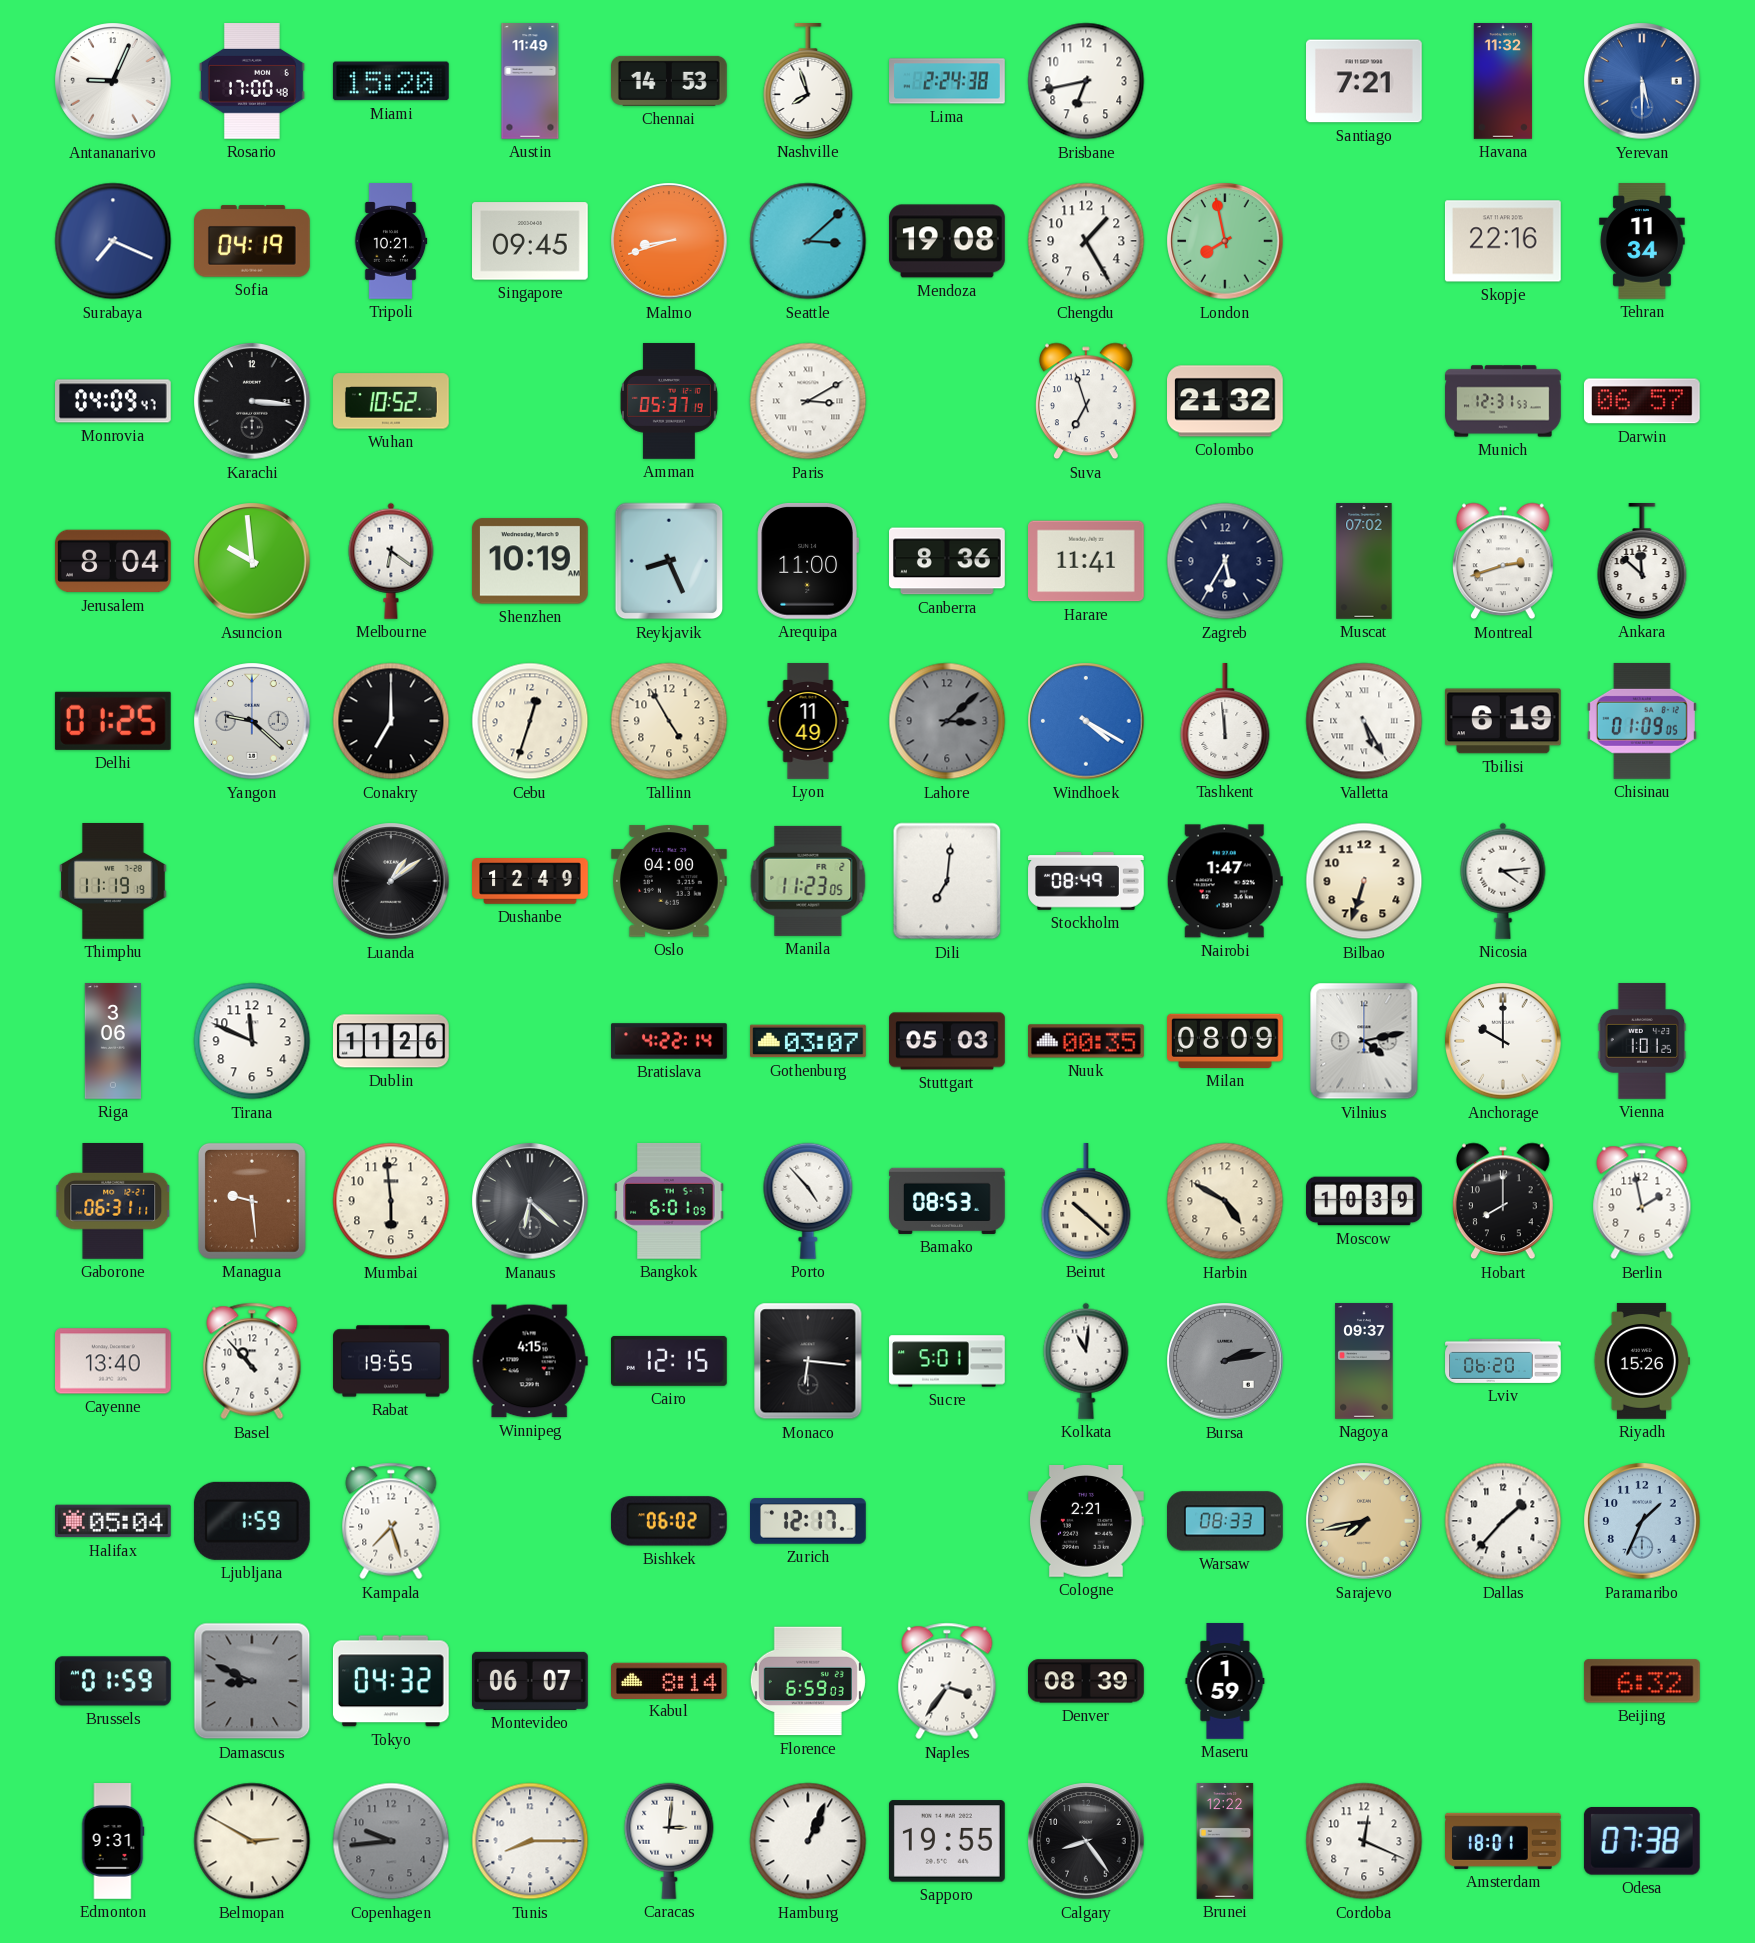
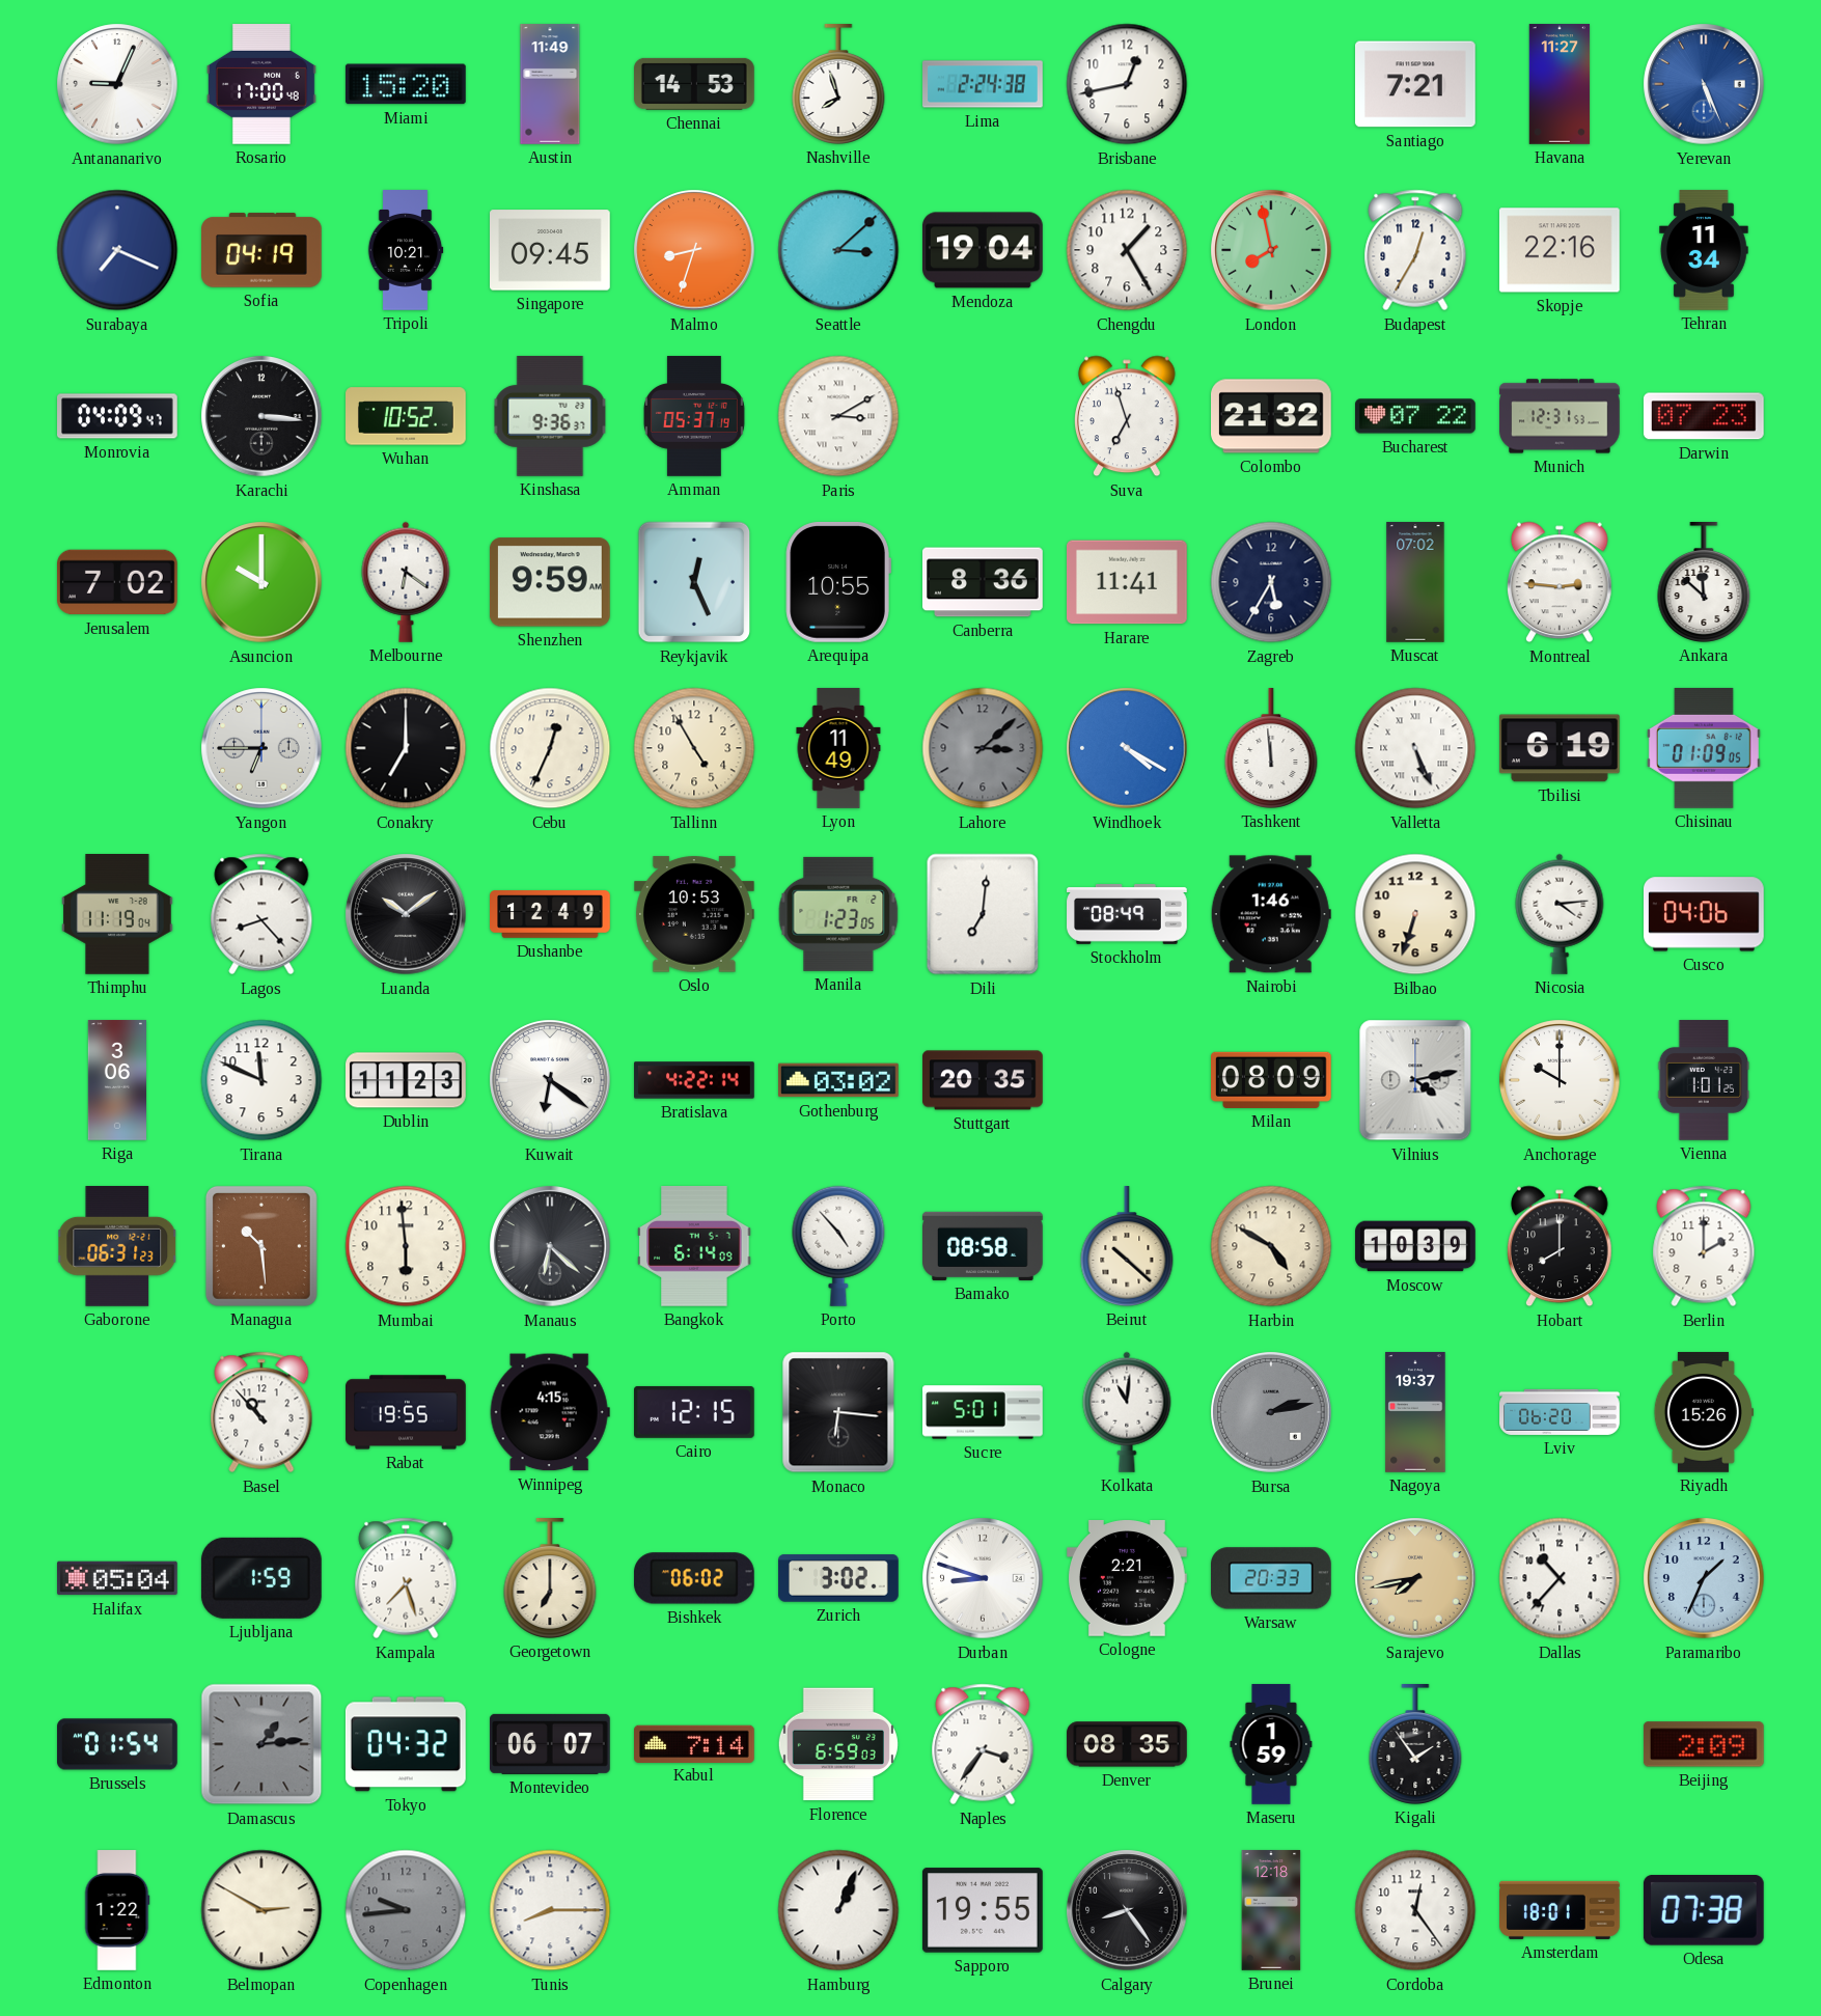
Brisbane: 6:43 -> 12:43
Havana: 11:32 -> 11:27
Yerevan: 5:30 -> 5:26
Malmo: 8:42 -> 8:33
Mendoza: 19:08 -> 19:04
Budapest: none -> 12:35
Kinshasa: none -> 9:36
Bucharest: none -> 07:22
Darwin: 06:57 -> 07:23
Jerusalem: 8:04 -> 7:02
Asuncion: 9:59 -> 10:00
Shenzhen: 10:19 -> 9:59
Reykjavik: 8:26 -> 12:26
Arequipa: 11:00 -> 10:55
Montreal: 2:42 -> 2:46
Delhi: 01:25 -> none
Yangon: 9:22 -> 6:45
Cebu: 12:33 -> 12:34
Valletta: 5:25 -> 5:26
Thimphu: 11:19:19 -> 11:19:04
Lagos: none -> 8:23
Luanda: 1:09 -> 10:09
Oslo: 04:00 -> 10:53
Manila: 11:23 -> 1:23
Nairobi: 1:47 -> 1:46
Cusco: none -> 04:06
Dublin: 11:26 -> 11:23
Kuwait: none -> 6:21
Gothenburg: 03:07 -> 03:02
Stuttgart: 05:03 -> 20:35
Nuuk: 00:35 -> none
Gaborone: 06:31:11 -> 06:31:23
Managua: 9:29 -> 10:29
Bangkok: 6:01 -> 6:14
Bamako: 08:53 -> 08:58
Berlin: 1:58 -> 2:00
Cayenne: 13:40 -> none
Nagoya: 09:37 -> 19:37
Georgetown: none -> 7:00
Zurich: 12:17 -> 3:02
Durban: none -> 8:48
Warsaw: 08:33 -> 20:33
Dallas: 1:37 -> 10:37
Brussels: 01:59 -> 01:54
Damascus: 8:49 -> 1:14
Kabul: 8:14 -> 7:14
Denver: 08:39 -> 08:35
Kigali: none -> 1:54
Beijing: 6:32 -> 2:09
Edmonton: 9:31 -> 1:22
Caracas: 3:01 -> none
Brunei: 12:22 -> 12:18
Cordoba: 12:19 -> 12:24
